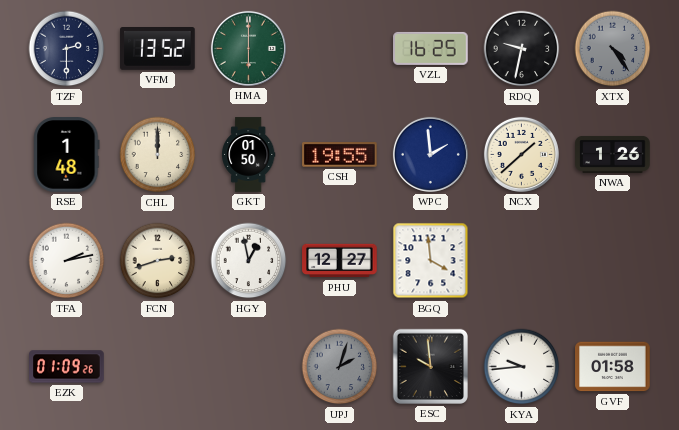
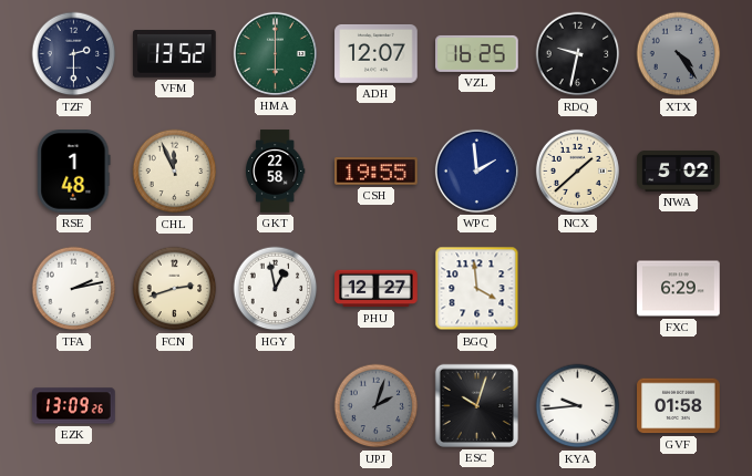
ADH: none -> 12:07
CHL: 12:00 -> 11:56
GKT: 01:50 -> 22:58
NWA: 1:26 -> 5:02
FXC: none -> 6:29
EZK: 01:09 -> 13:09
ESC: 9:59 -> 10:03
